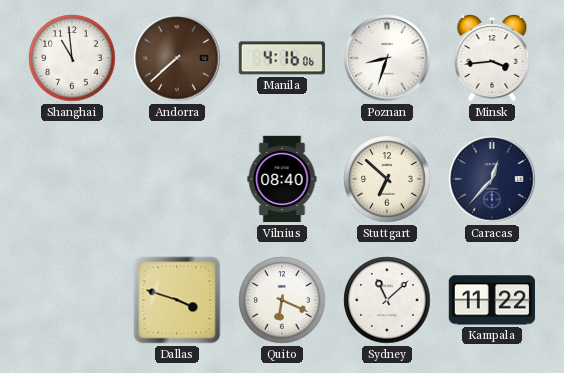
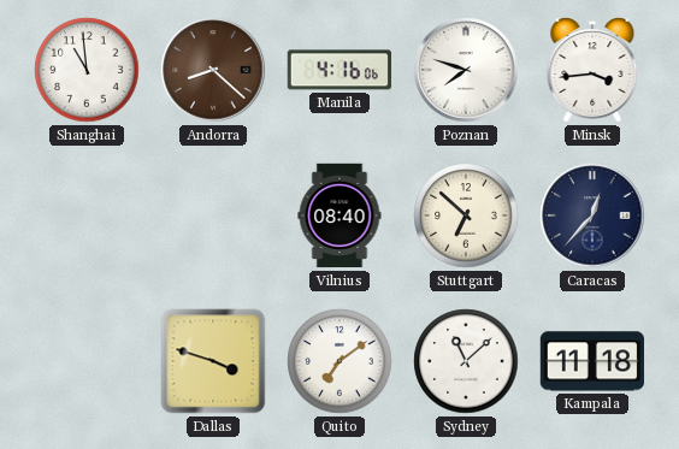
Andorra: 7:38 -> 8:22
Poznan: 8:33 -> 7:48
Quito: 6:19 -> 7:09
Kampala: 11:22 -> 11:18
